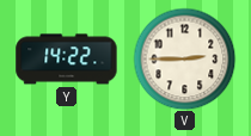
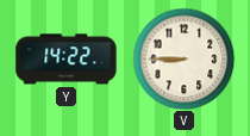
V: 2:45 -> 8:45
